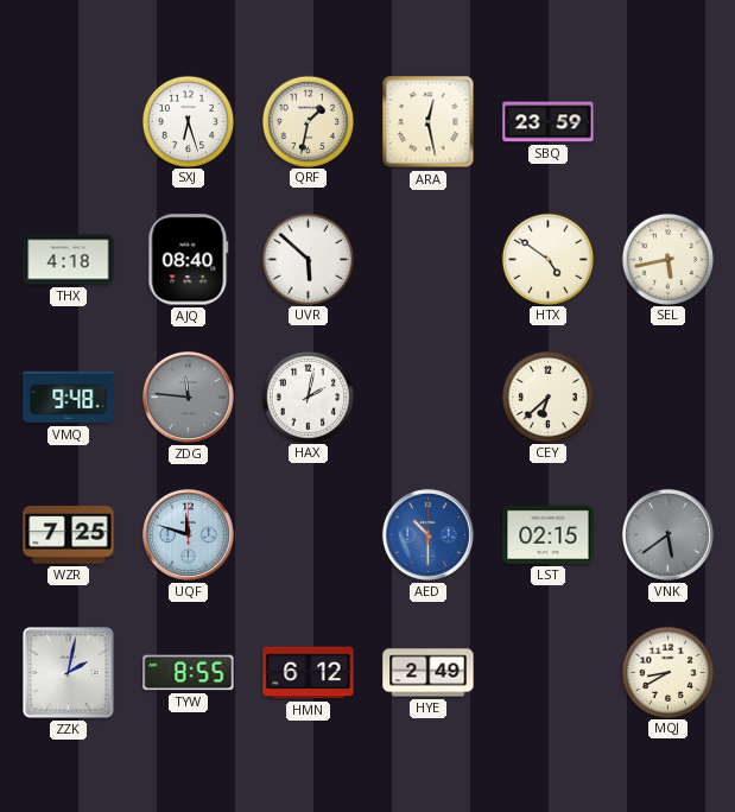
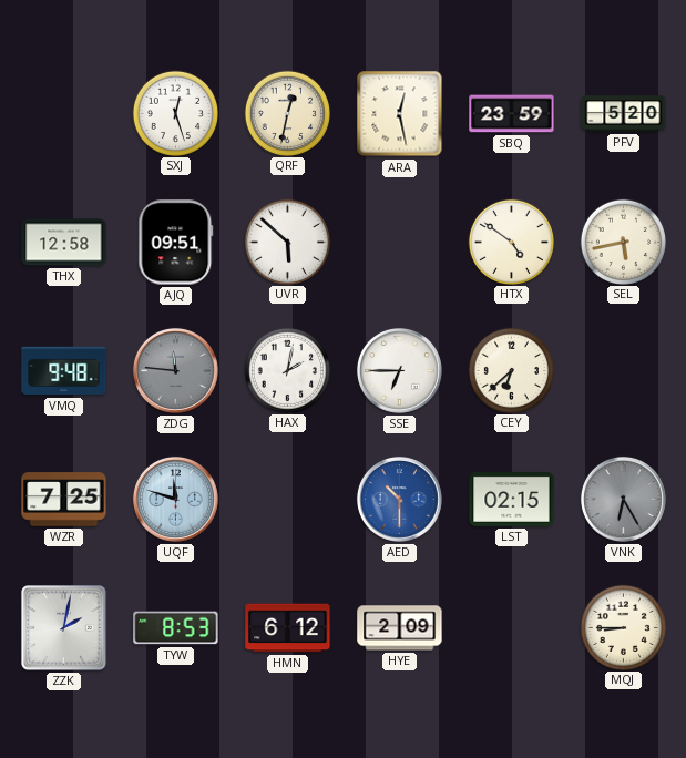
SXJ: 6:27 -> 12:27
QRF: 1:32 -> 12:32
PFV: none -> 5:20
THX: 4:18 -> 12:58
AJQ: 08:40 -> 09:51
SSE: none -> 6:45
VNK: 5:39 -> 6:25
TYW: 8:55 -> 8:53
HYE: 2:49 -> 2:09
MQJ: 8:40 -> 8:45
